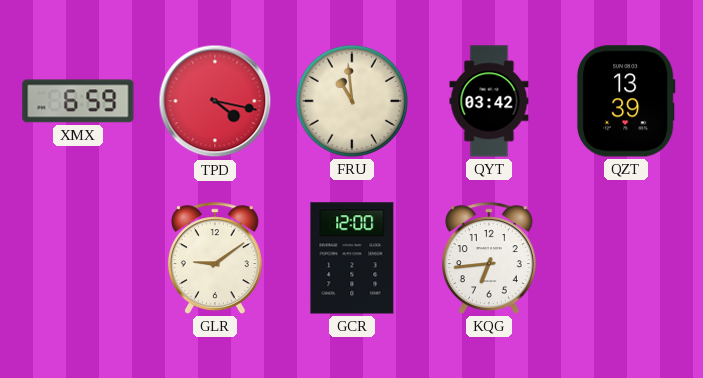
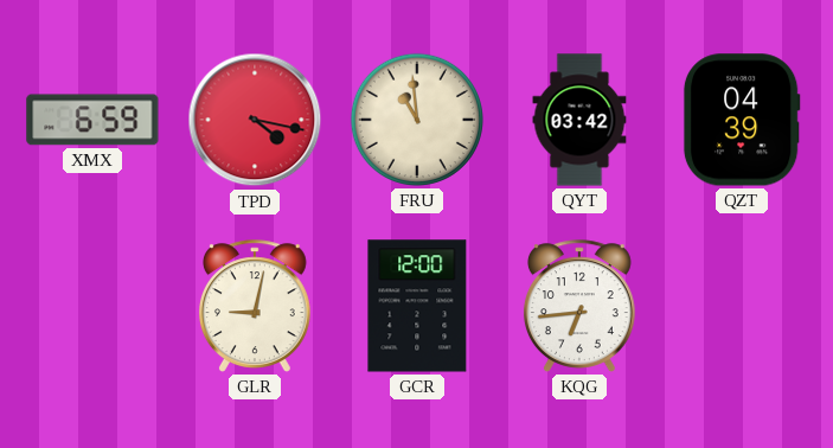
QZT: 13:39 -> 04:39
GLR: 9:09 -> 9:02
